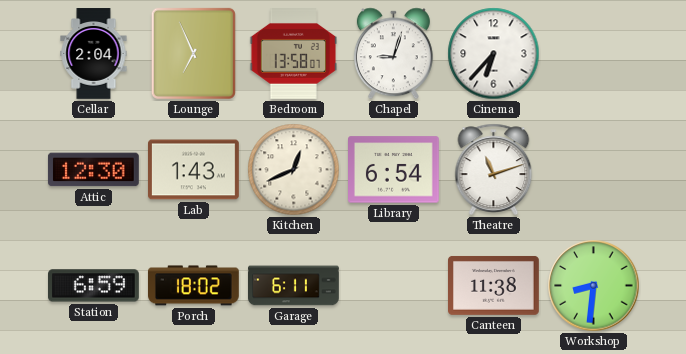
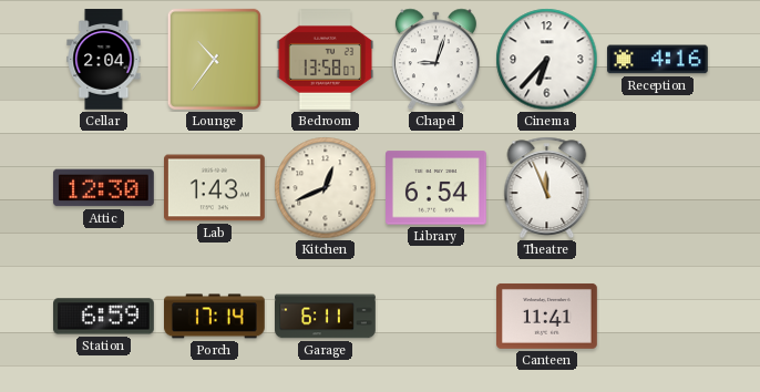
Lounge: 6:56 -> 10:36
Reception: none -> 4:16
Theatre: 11:12 -> 11:56
Porch: 18:02 -> 17:14
Canteen: 11:38 -> 11:41
Workshop: 8:31 -> none
